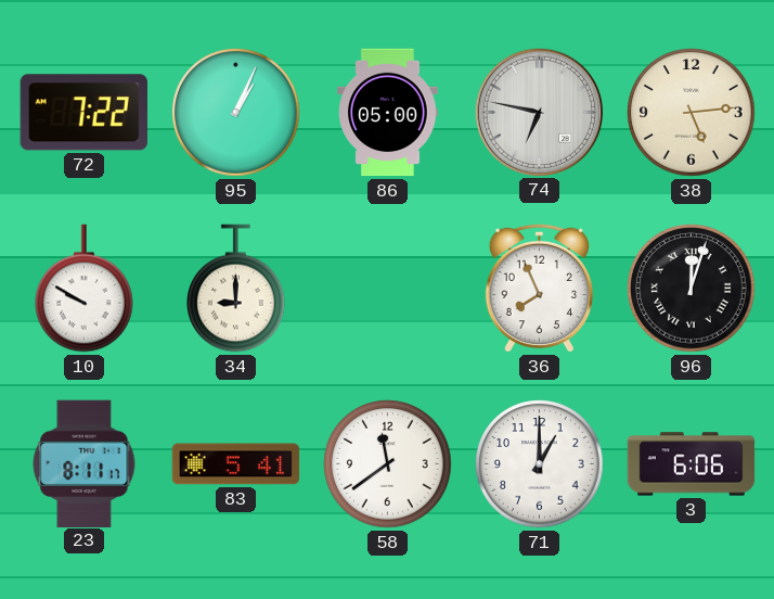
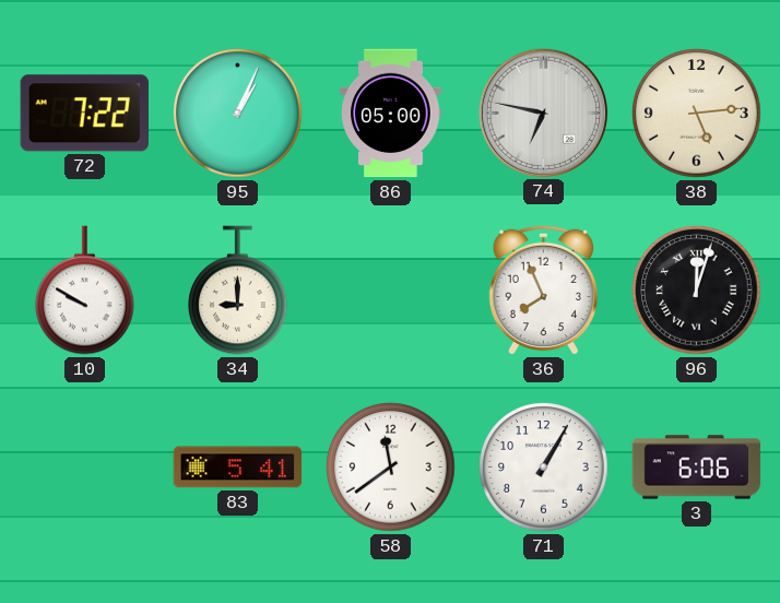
23: 8:11 -> none
71: 1:00 -> 1:05
